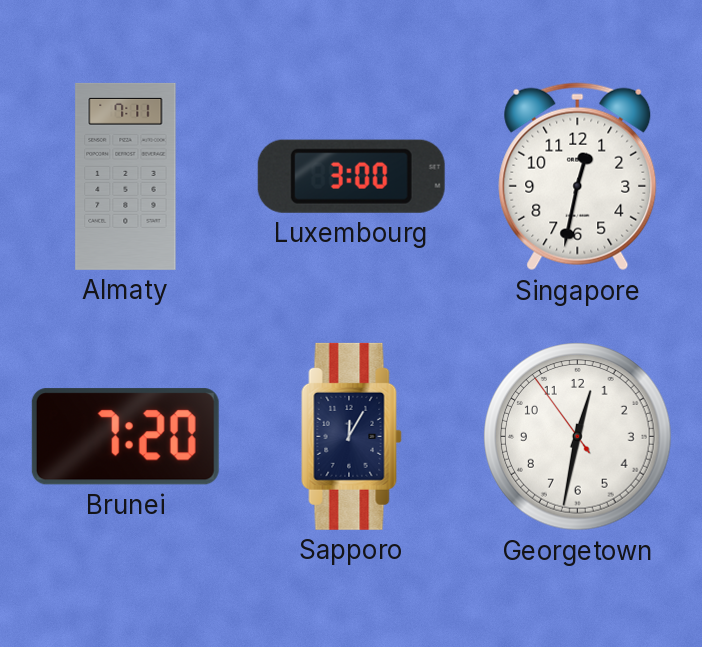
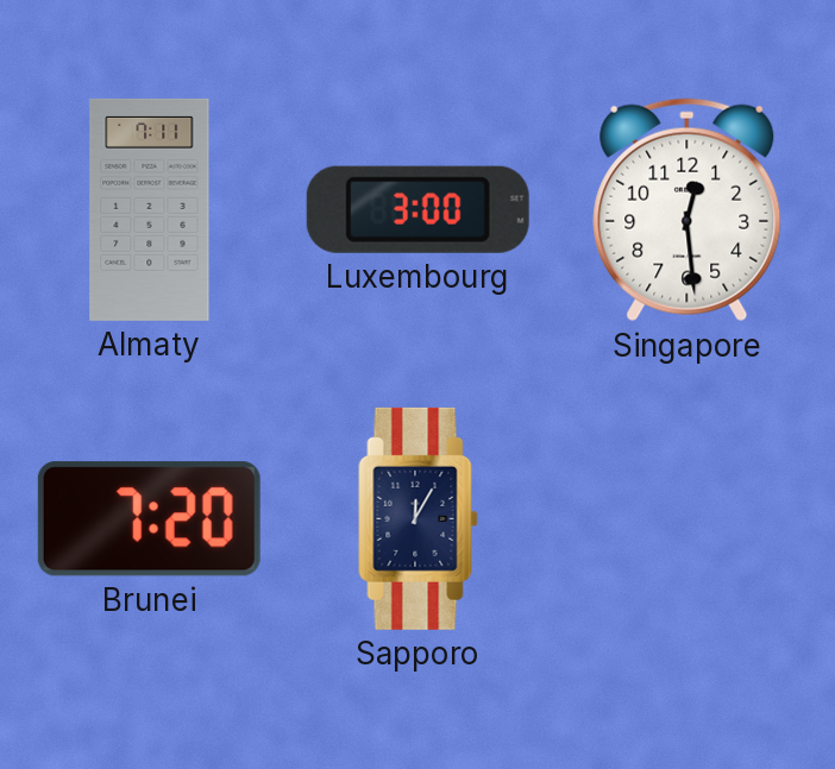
Singapore: 12:32 -> 12:29
Georgetown: 12:31 -> none
